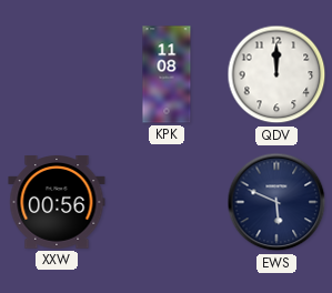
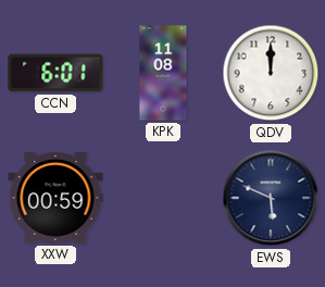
CCN: none -> 6:01
XXW: 00:56 -> 00:59
